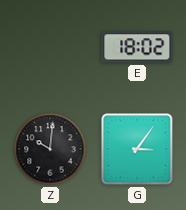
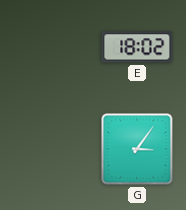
Z: 10:01 -> none
